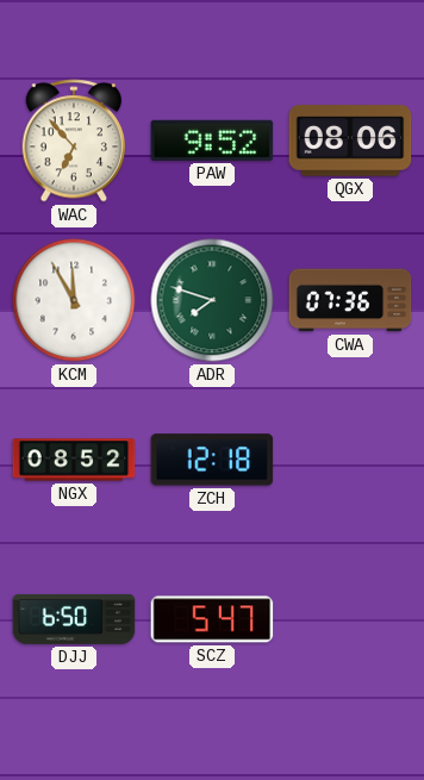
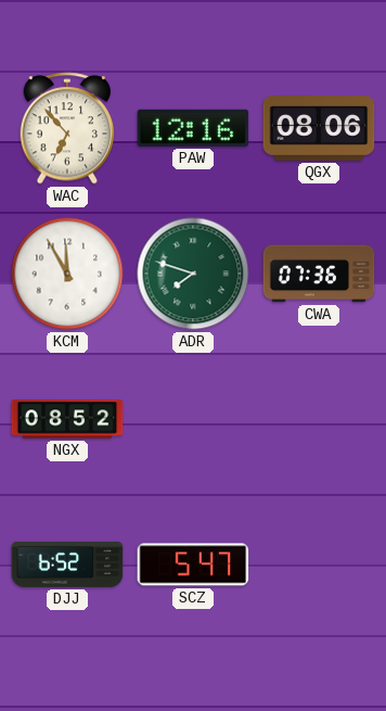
PAW: 9:52 -> 12:16
ZCH: 12:18 -> none
DJJ: 6:50 -> 6:52
